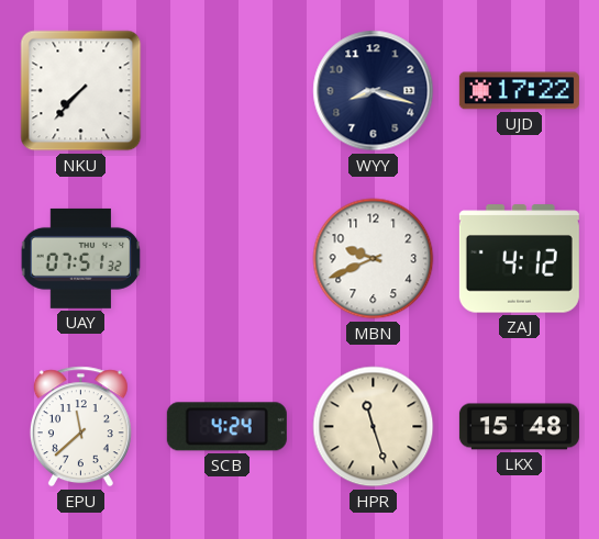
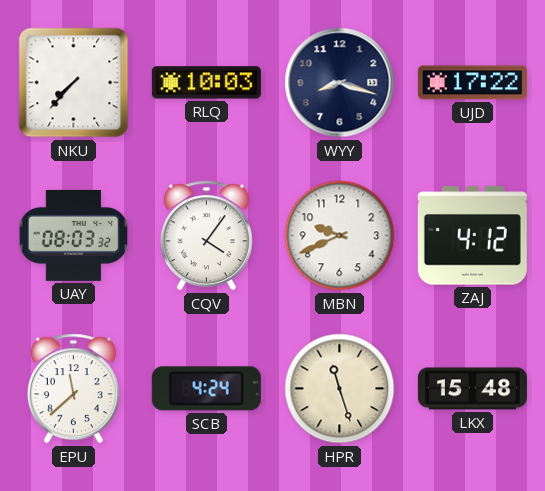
RLQ: none -> 10:03
UAY: 07:51 -> 08:03
CQV: none -> 4:06
